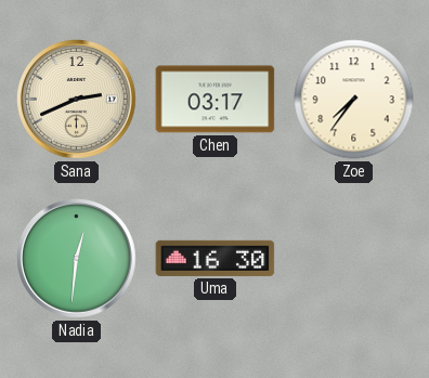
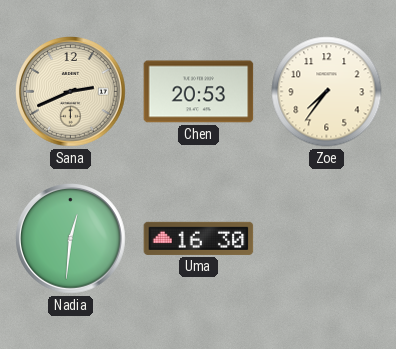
Chen: 03:17 -> 20:53
